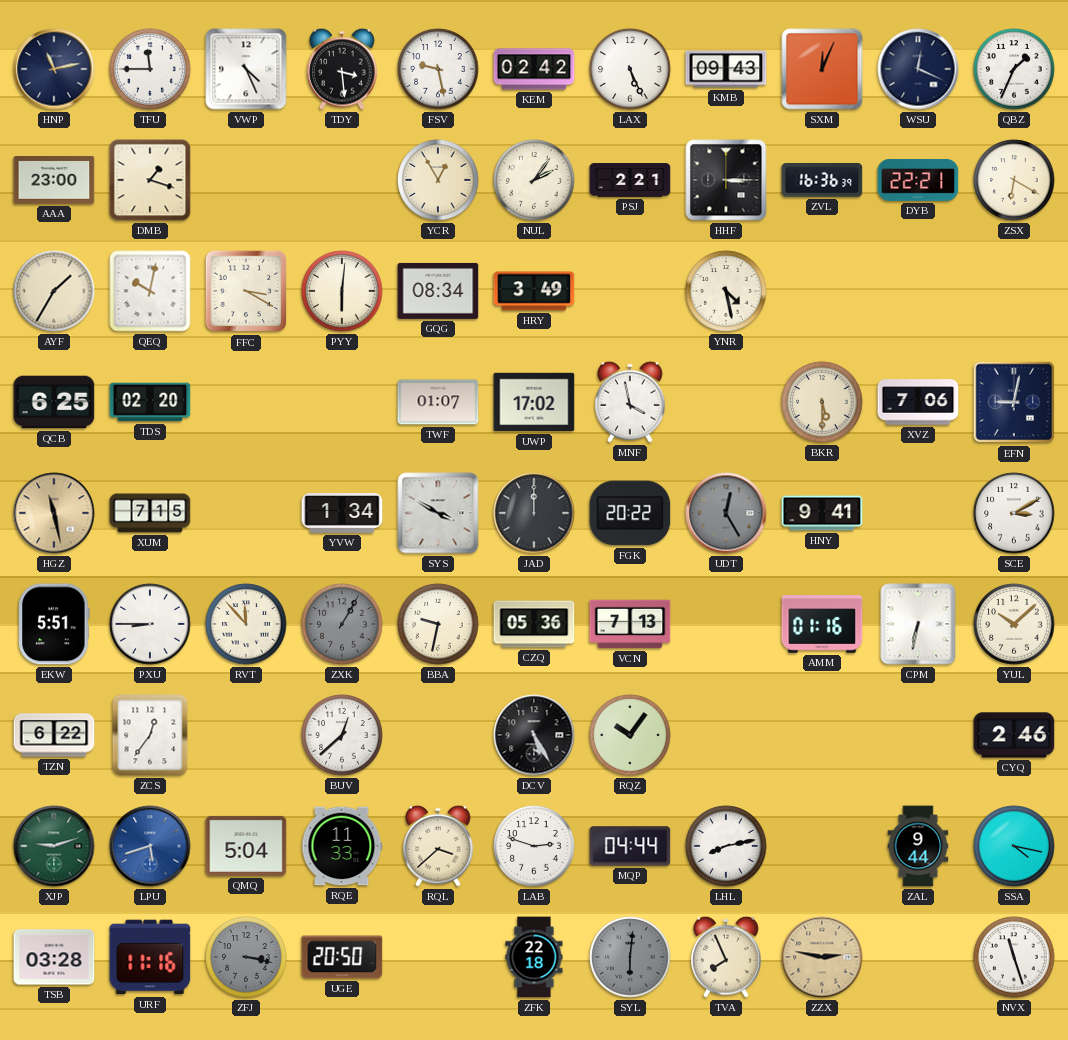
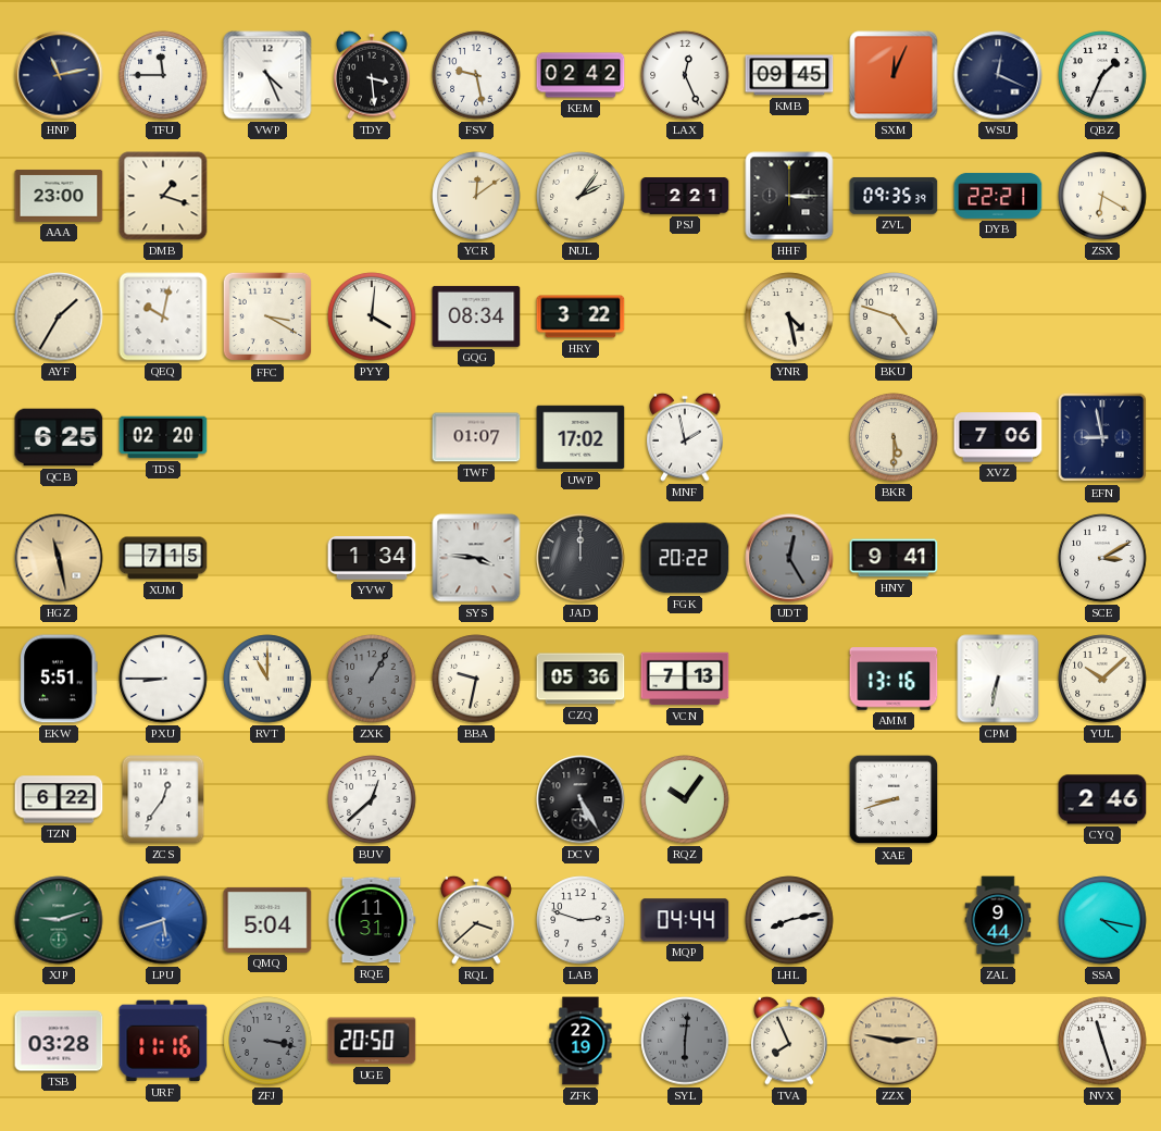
LAX: 5:26 -> 12:26
KMB: 09:43 -> 09:45
YCR: 12:55 -> 12:09
ZVL: 16:36 -> 09:35
PYY: 6:01 -> 4:01
HRY: 3:49 -> 3:22
BKU: none -> 4:48
MNF: 3:58 -> 1:58
EFN: 9:02 -> 8:58
SYS: 3:50 -> 3:46
RVT: 11:53 -> 11:00
AMM: 01:16 -> 13:16
XAE: none -> 8:42
RQE: 11:33 -> 11:31
ZFK: 22:18 -> 22:19
